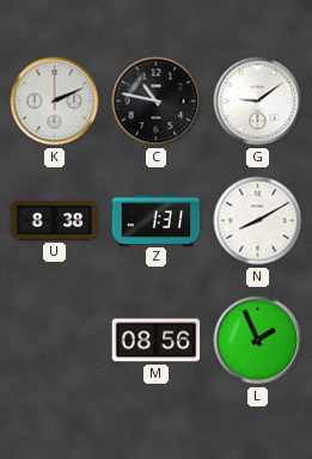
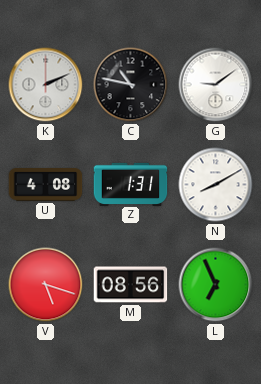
U: 8:38 -> 4:08
V: none -> 5:18
L: 1:56 -> 6:56
